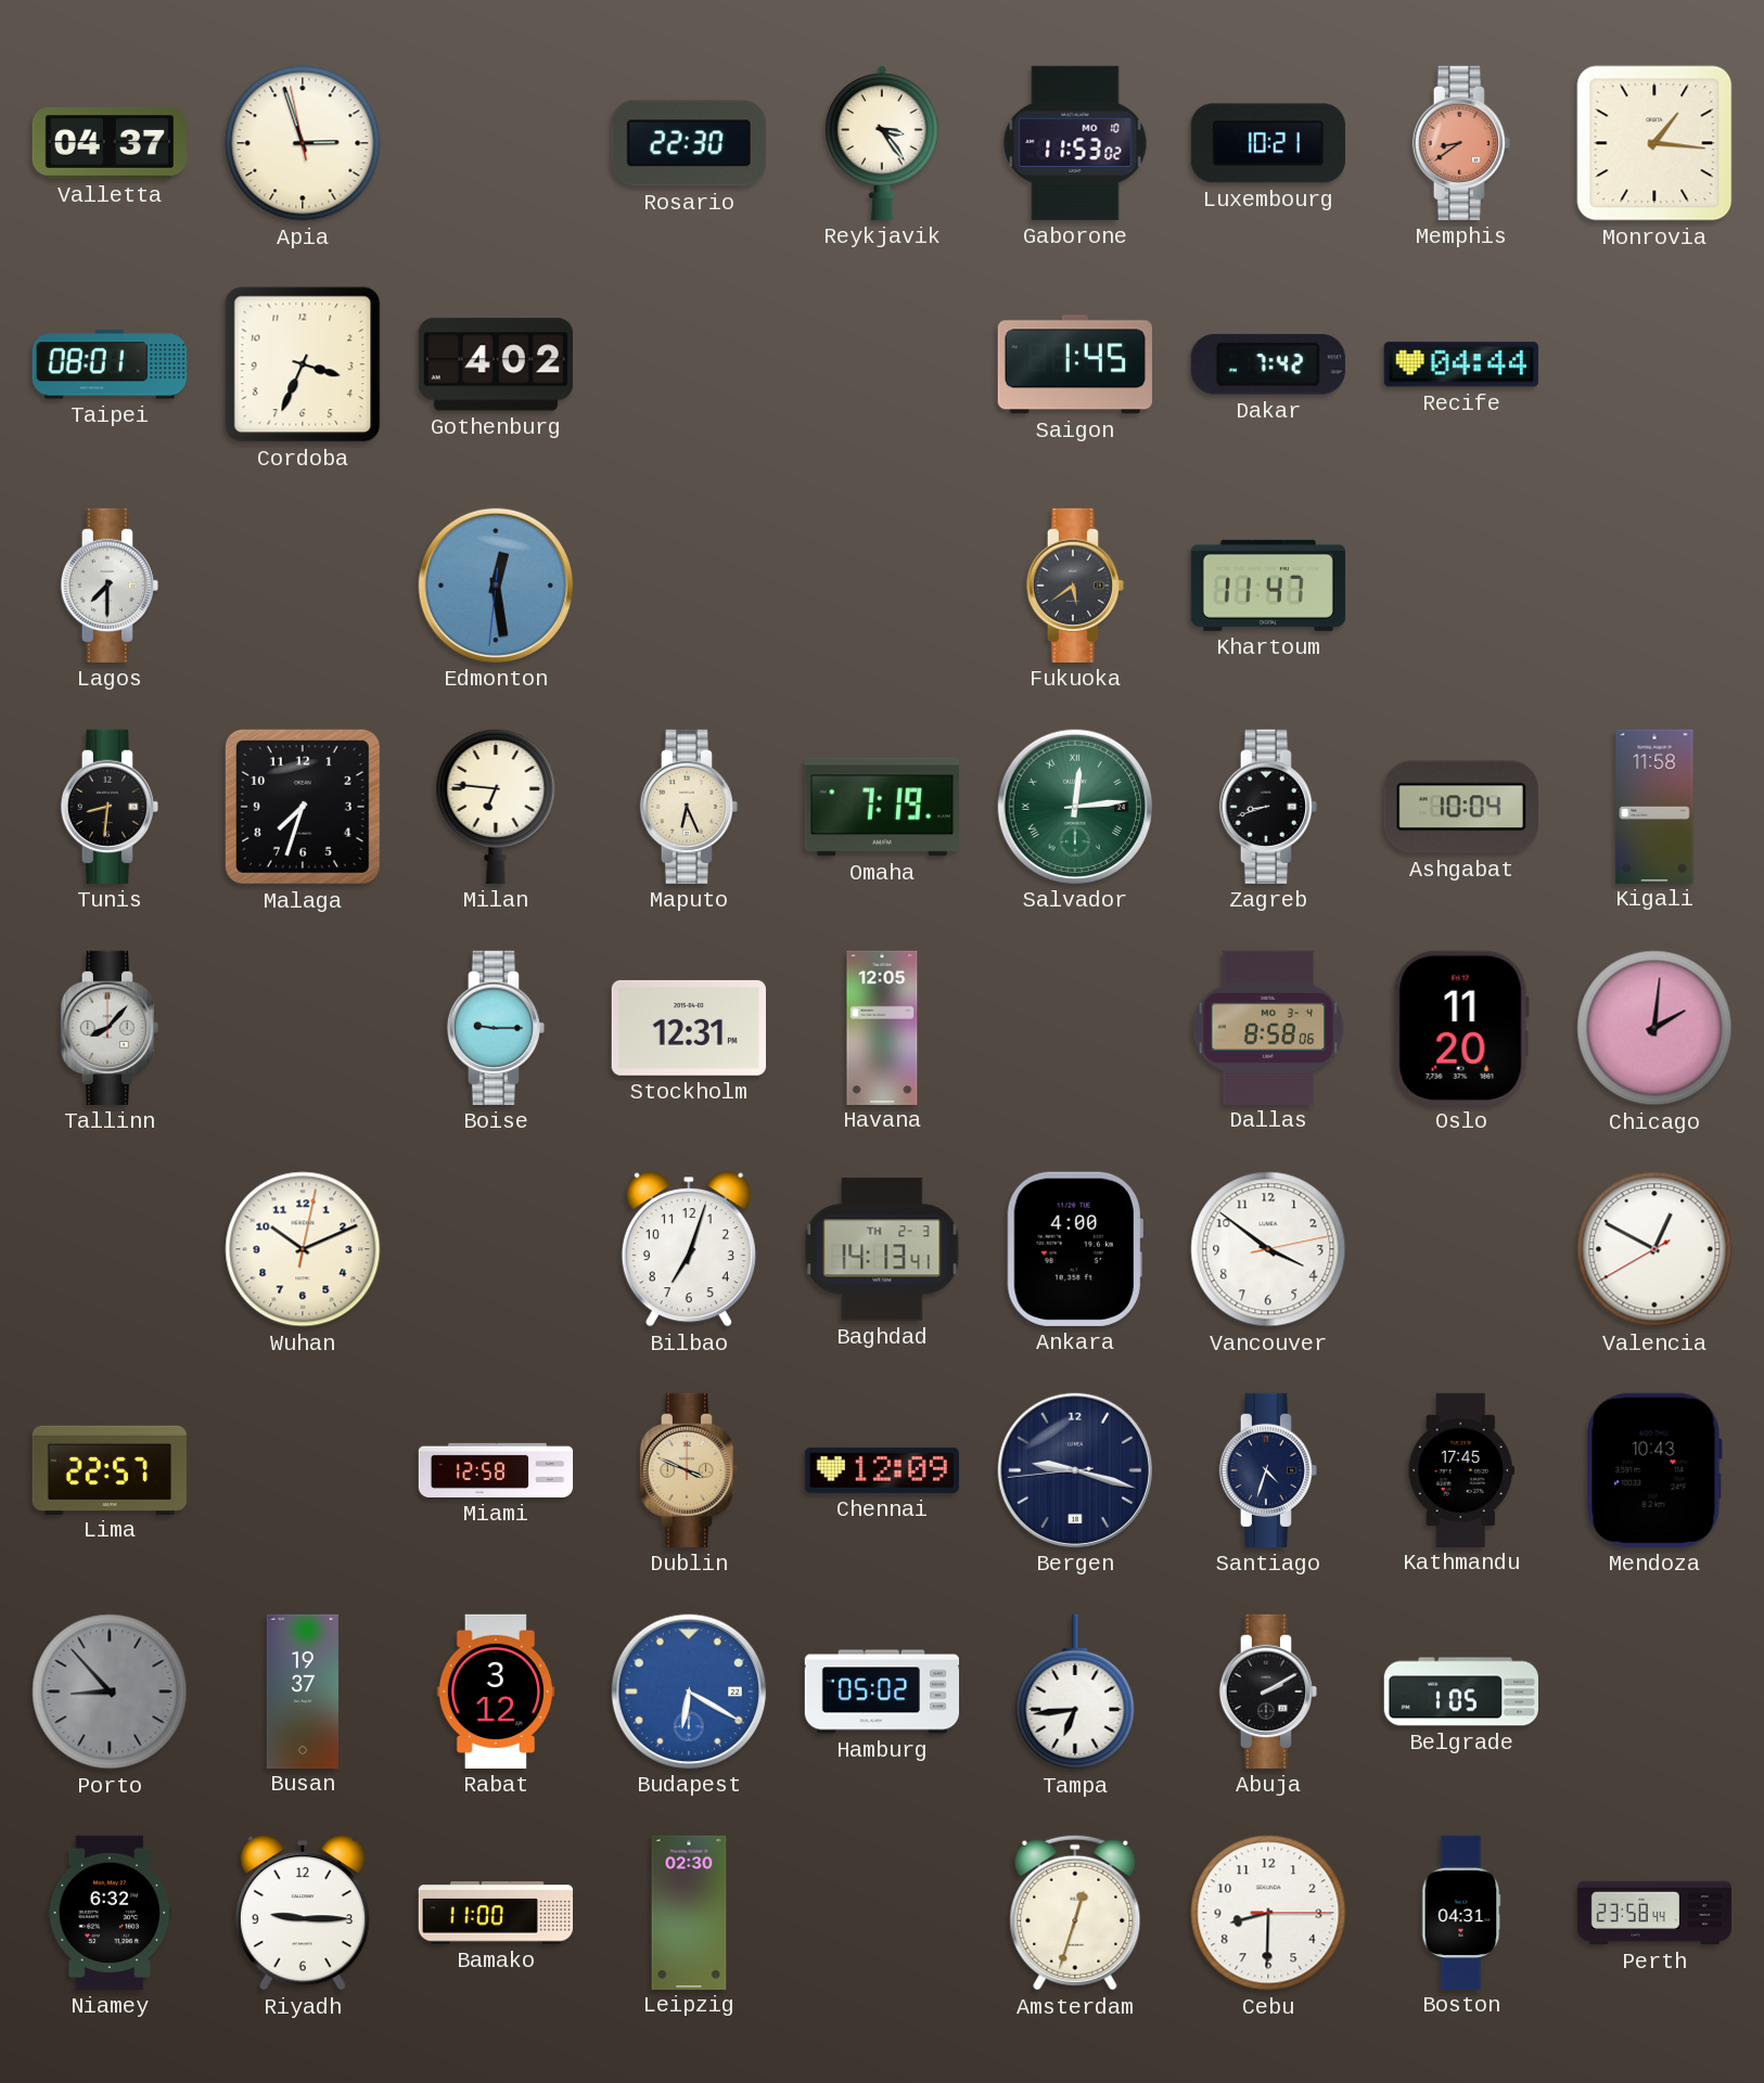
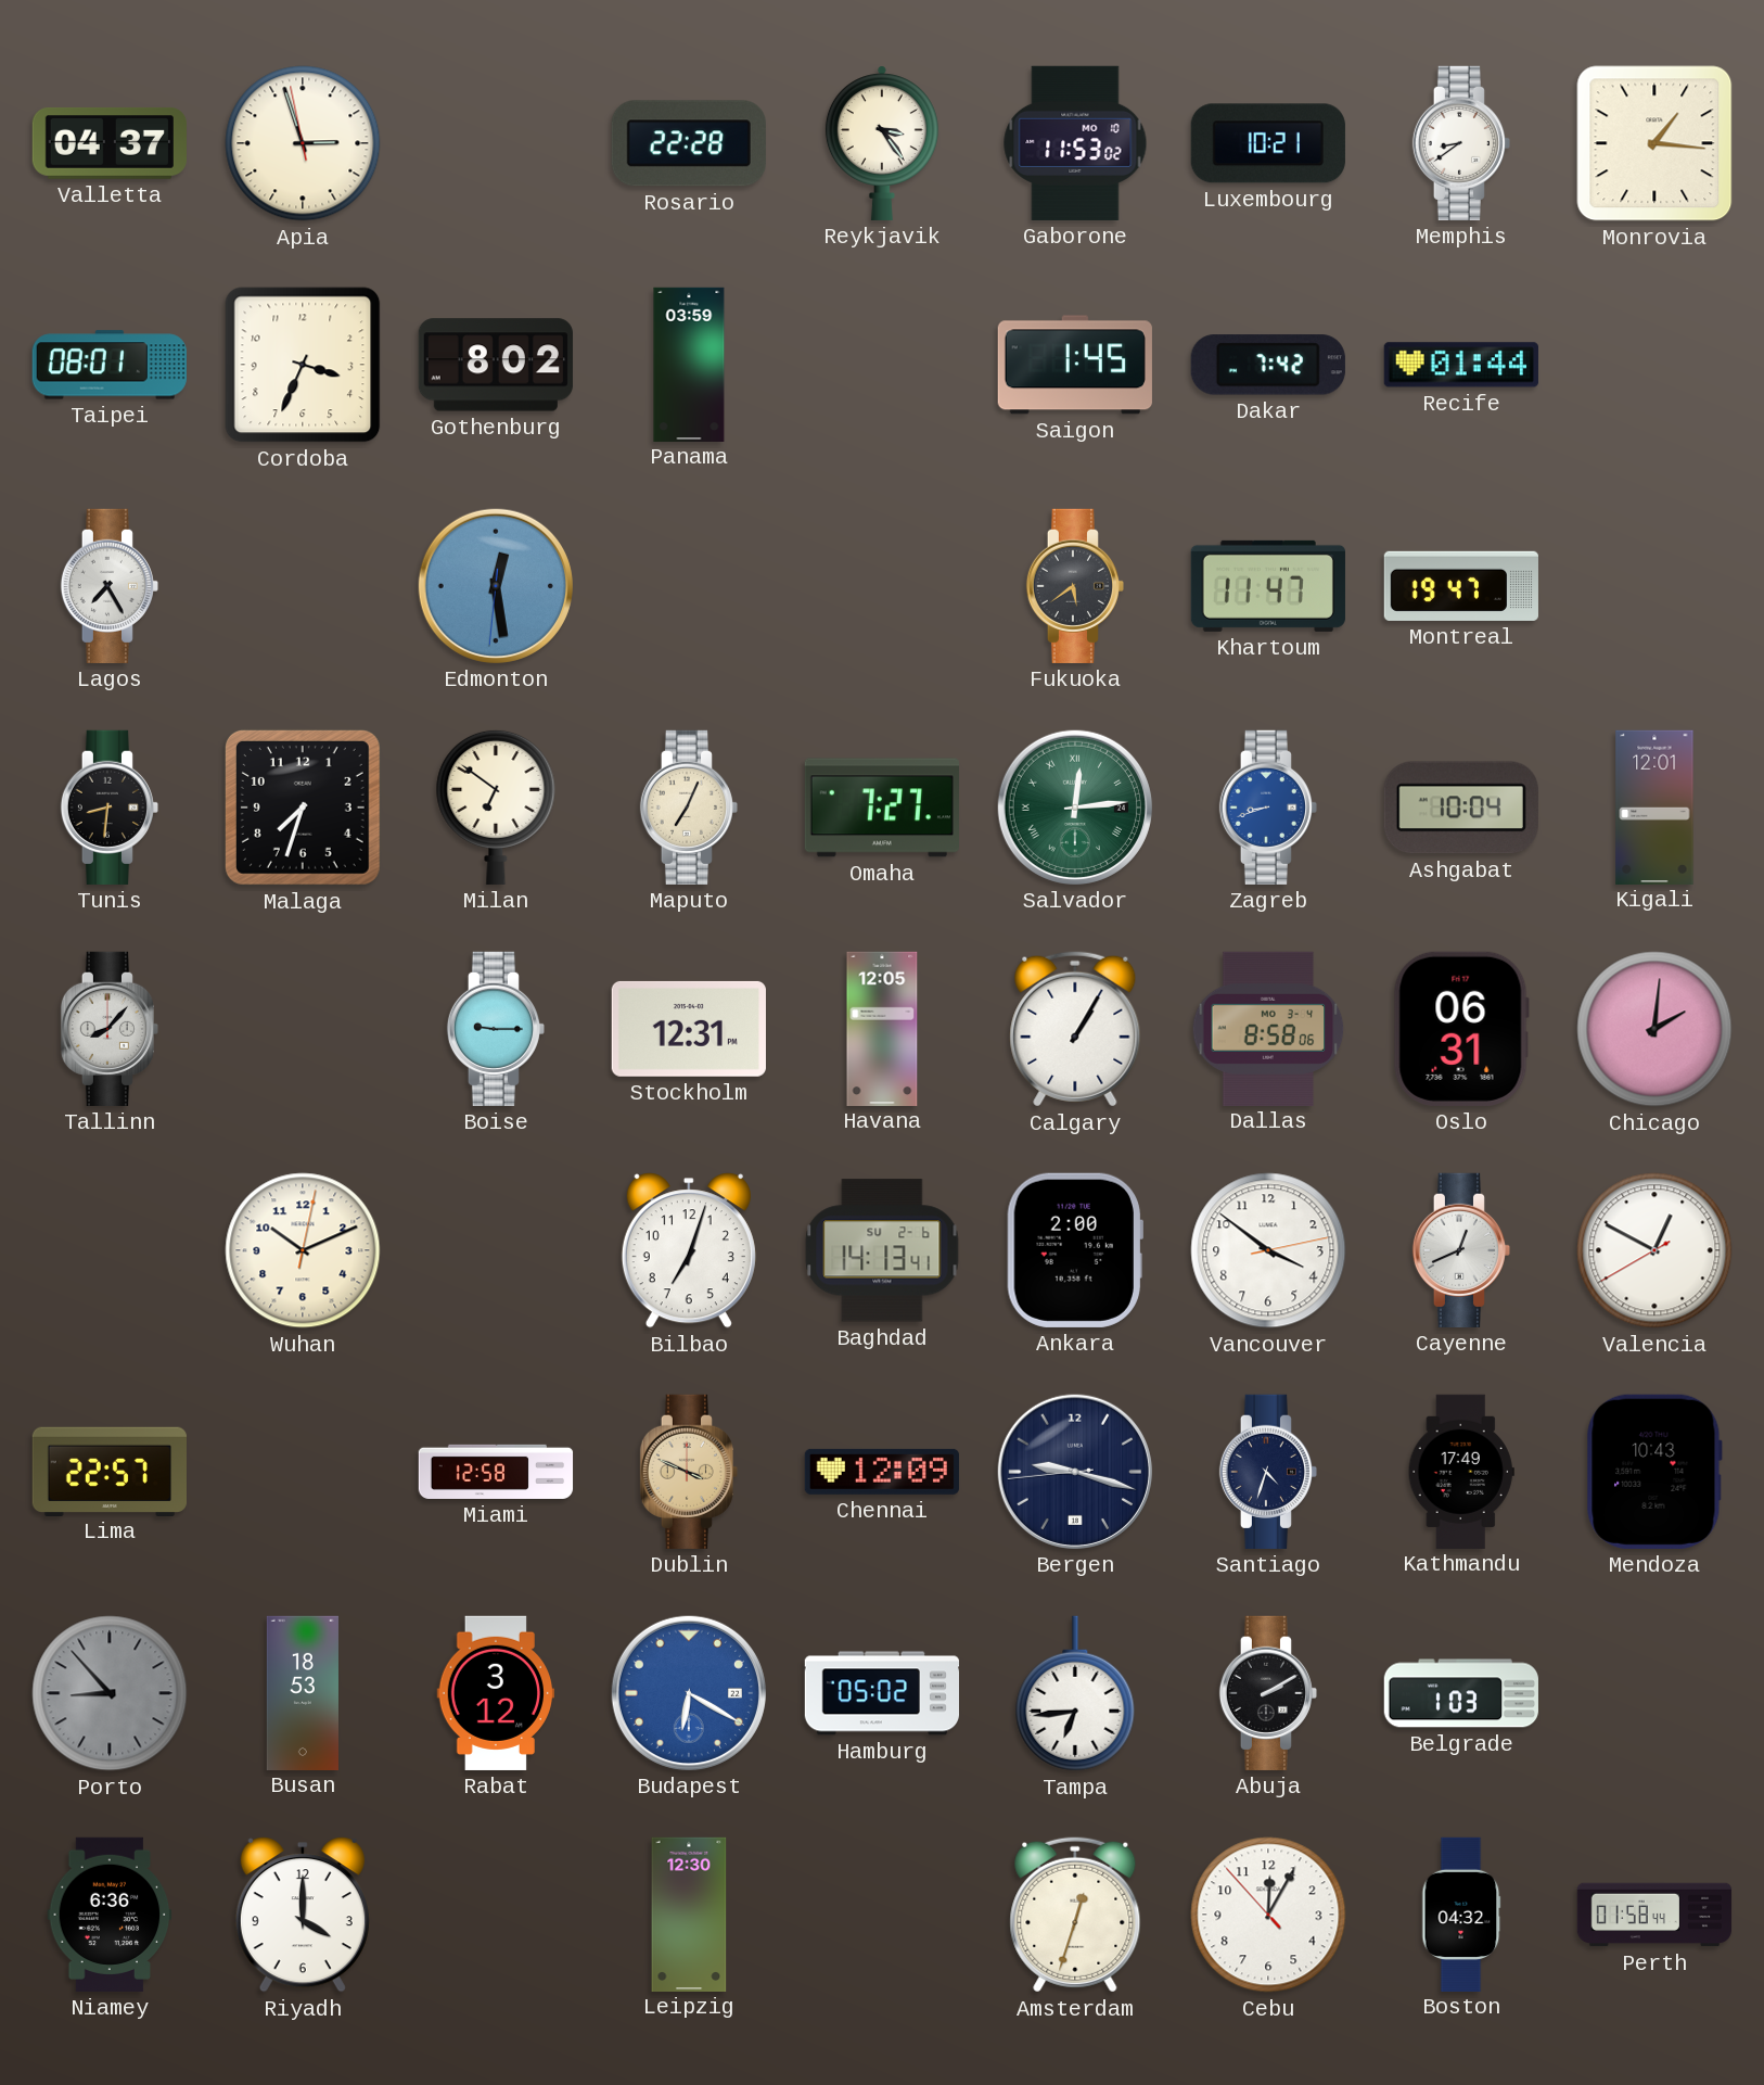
Rosario: 22:30 -> 22:28
Memphis dial: salmon -> white
Gothenburg: 4:02 -> 8:02
Panama: none -> 03:59
Recife: 04:44 -> 01:44
Lagos: 7:30 -> 7:25
Montreal: none -> 19:47
Milan: 6:46 -> 6:51
Maputo: 6:26 -> 7:04
Omaha: 7:19 -> 7:27
Zagreb dial: black -> blue
Kigali: 11:58 -> 12:01
Calgary: none -> 1:05
Oslo: 11:20 -> 06:31
Baghdad date: TH 2-3 -> SU 2-6
Ankara: 4:00 -> 2:00
Cayenne: none -> 12:41
Kathmandu: 17:45 -> 17:49
Busan: 19:37 -> 18:53
Belgrade: 1:05 -> 1:03
Niamey: 6:32 -> 6:36
Riyadh: 9:15 -> 4:00
Bamako: 11:00 -> none
Leipzig: 02:30 -> 12:30
Cebu: 8:30 -> 12:04
Boston: 04:31 -> 04:32
Perth: 23:58 -> 01:58
